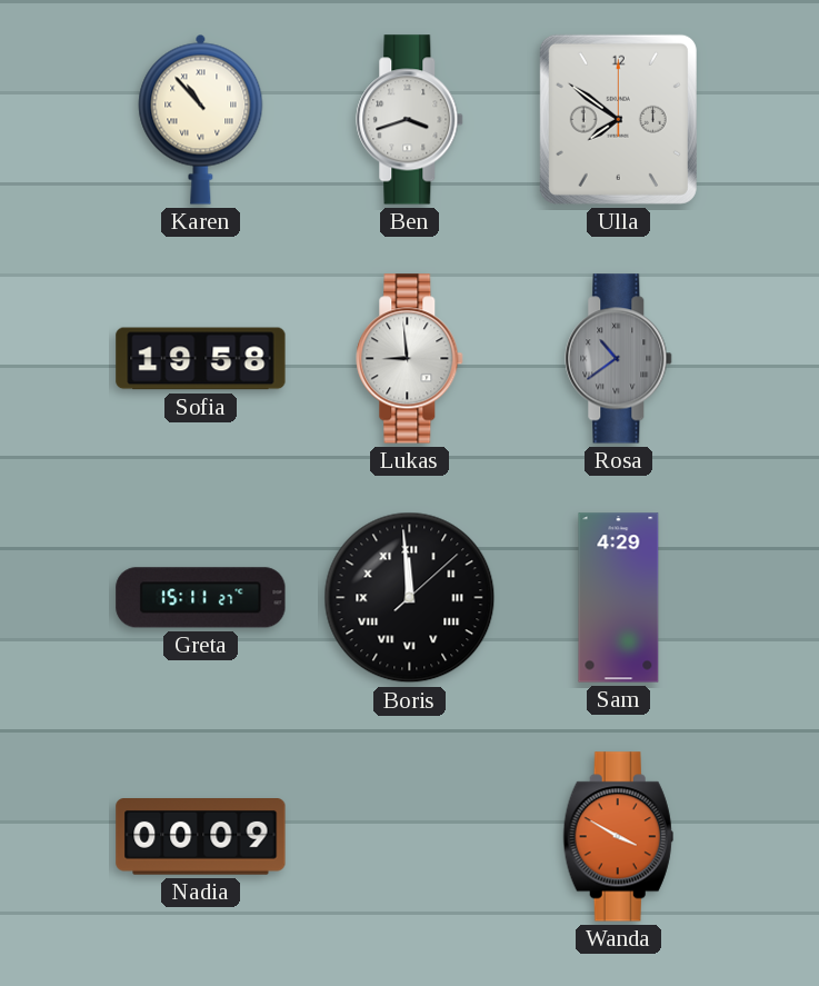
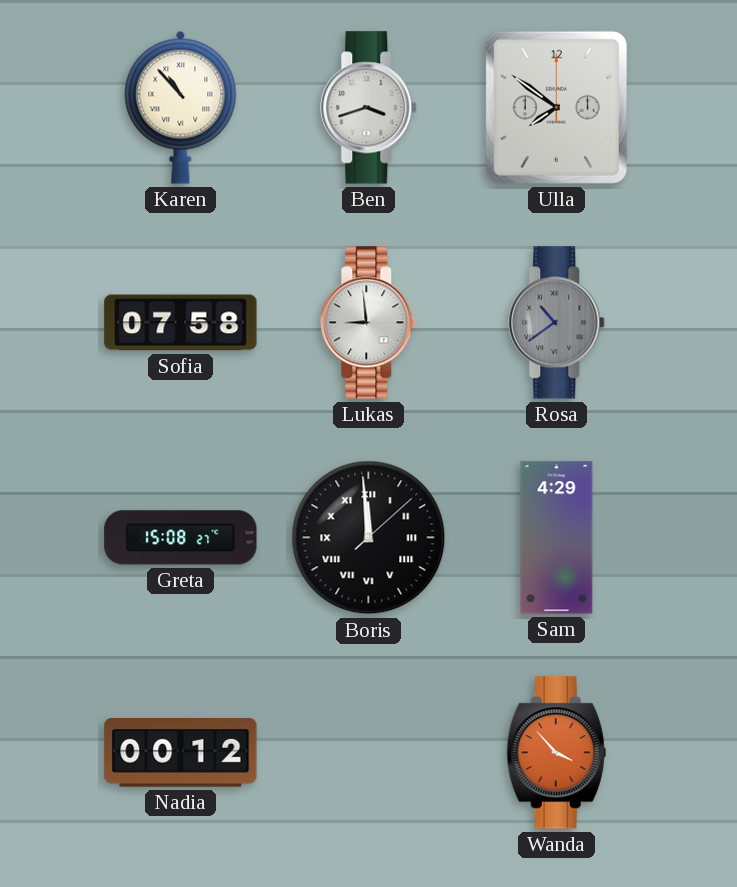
Sofia: 19:58 -> 07:58
Greta: 15:11 -> 15:08
Nadia: 00:09 -> 00:12
Wanda: 3:50 -> 3:53
